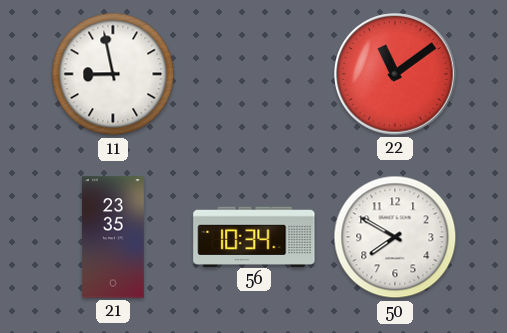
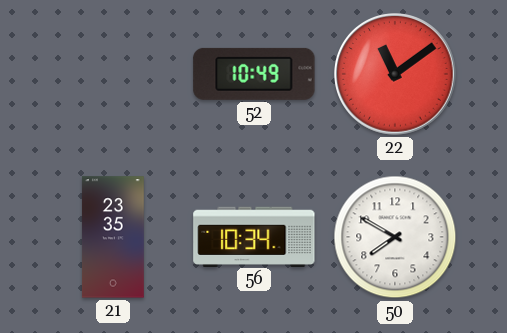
11: 8:58 -> none
52: none -> 10:49
